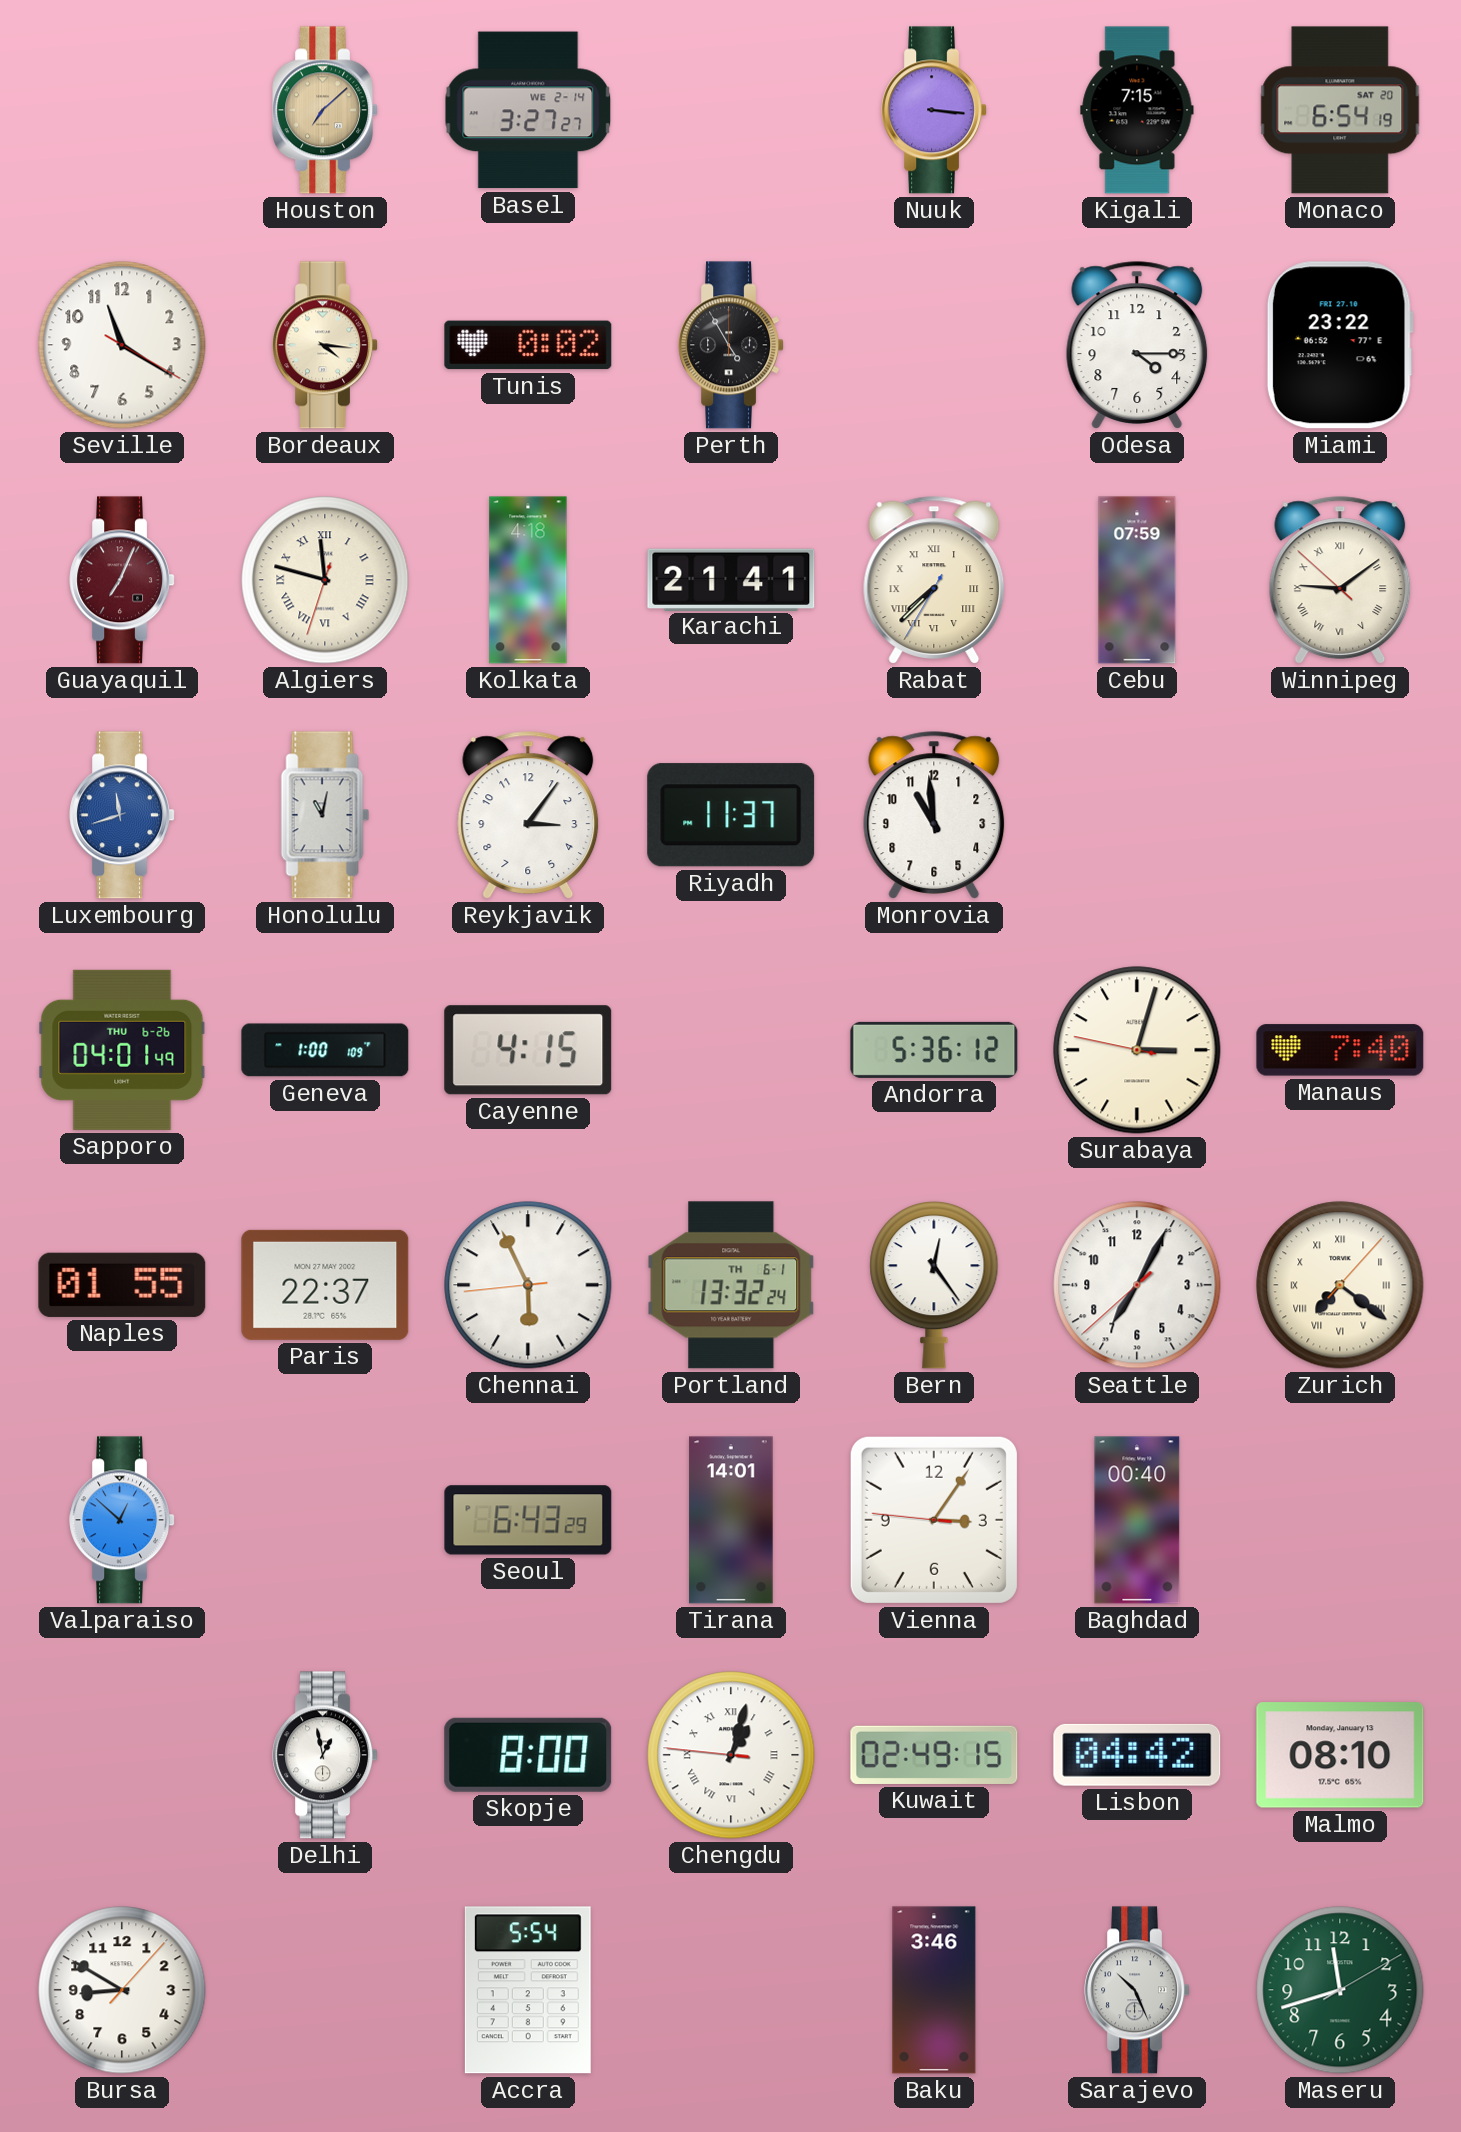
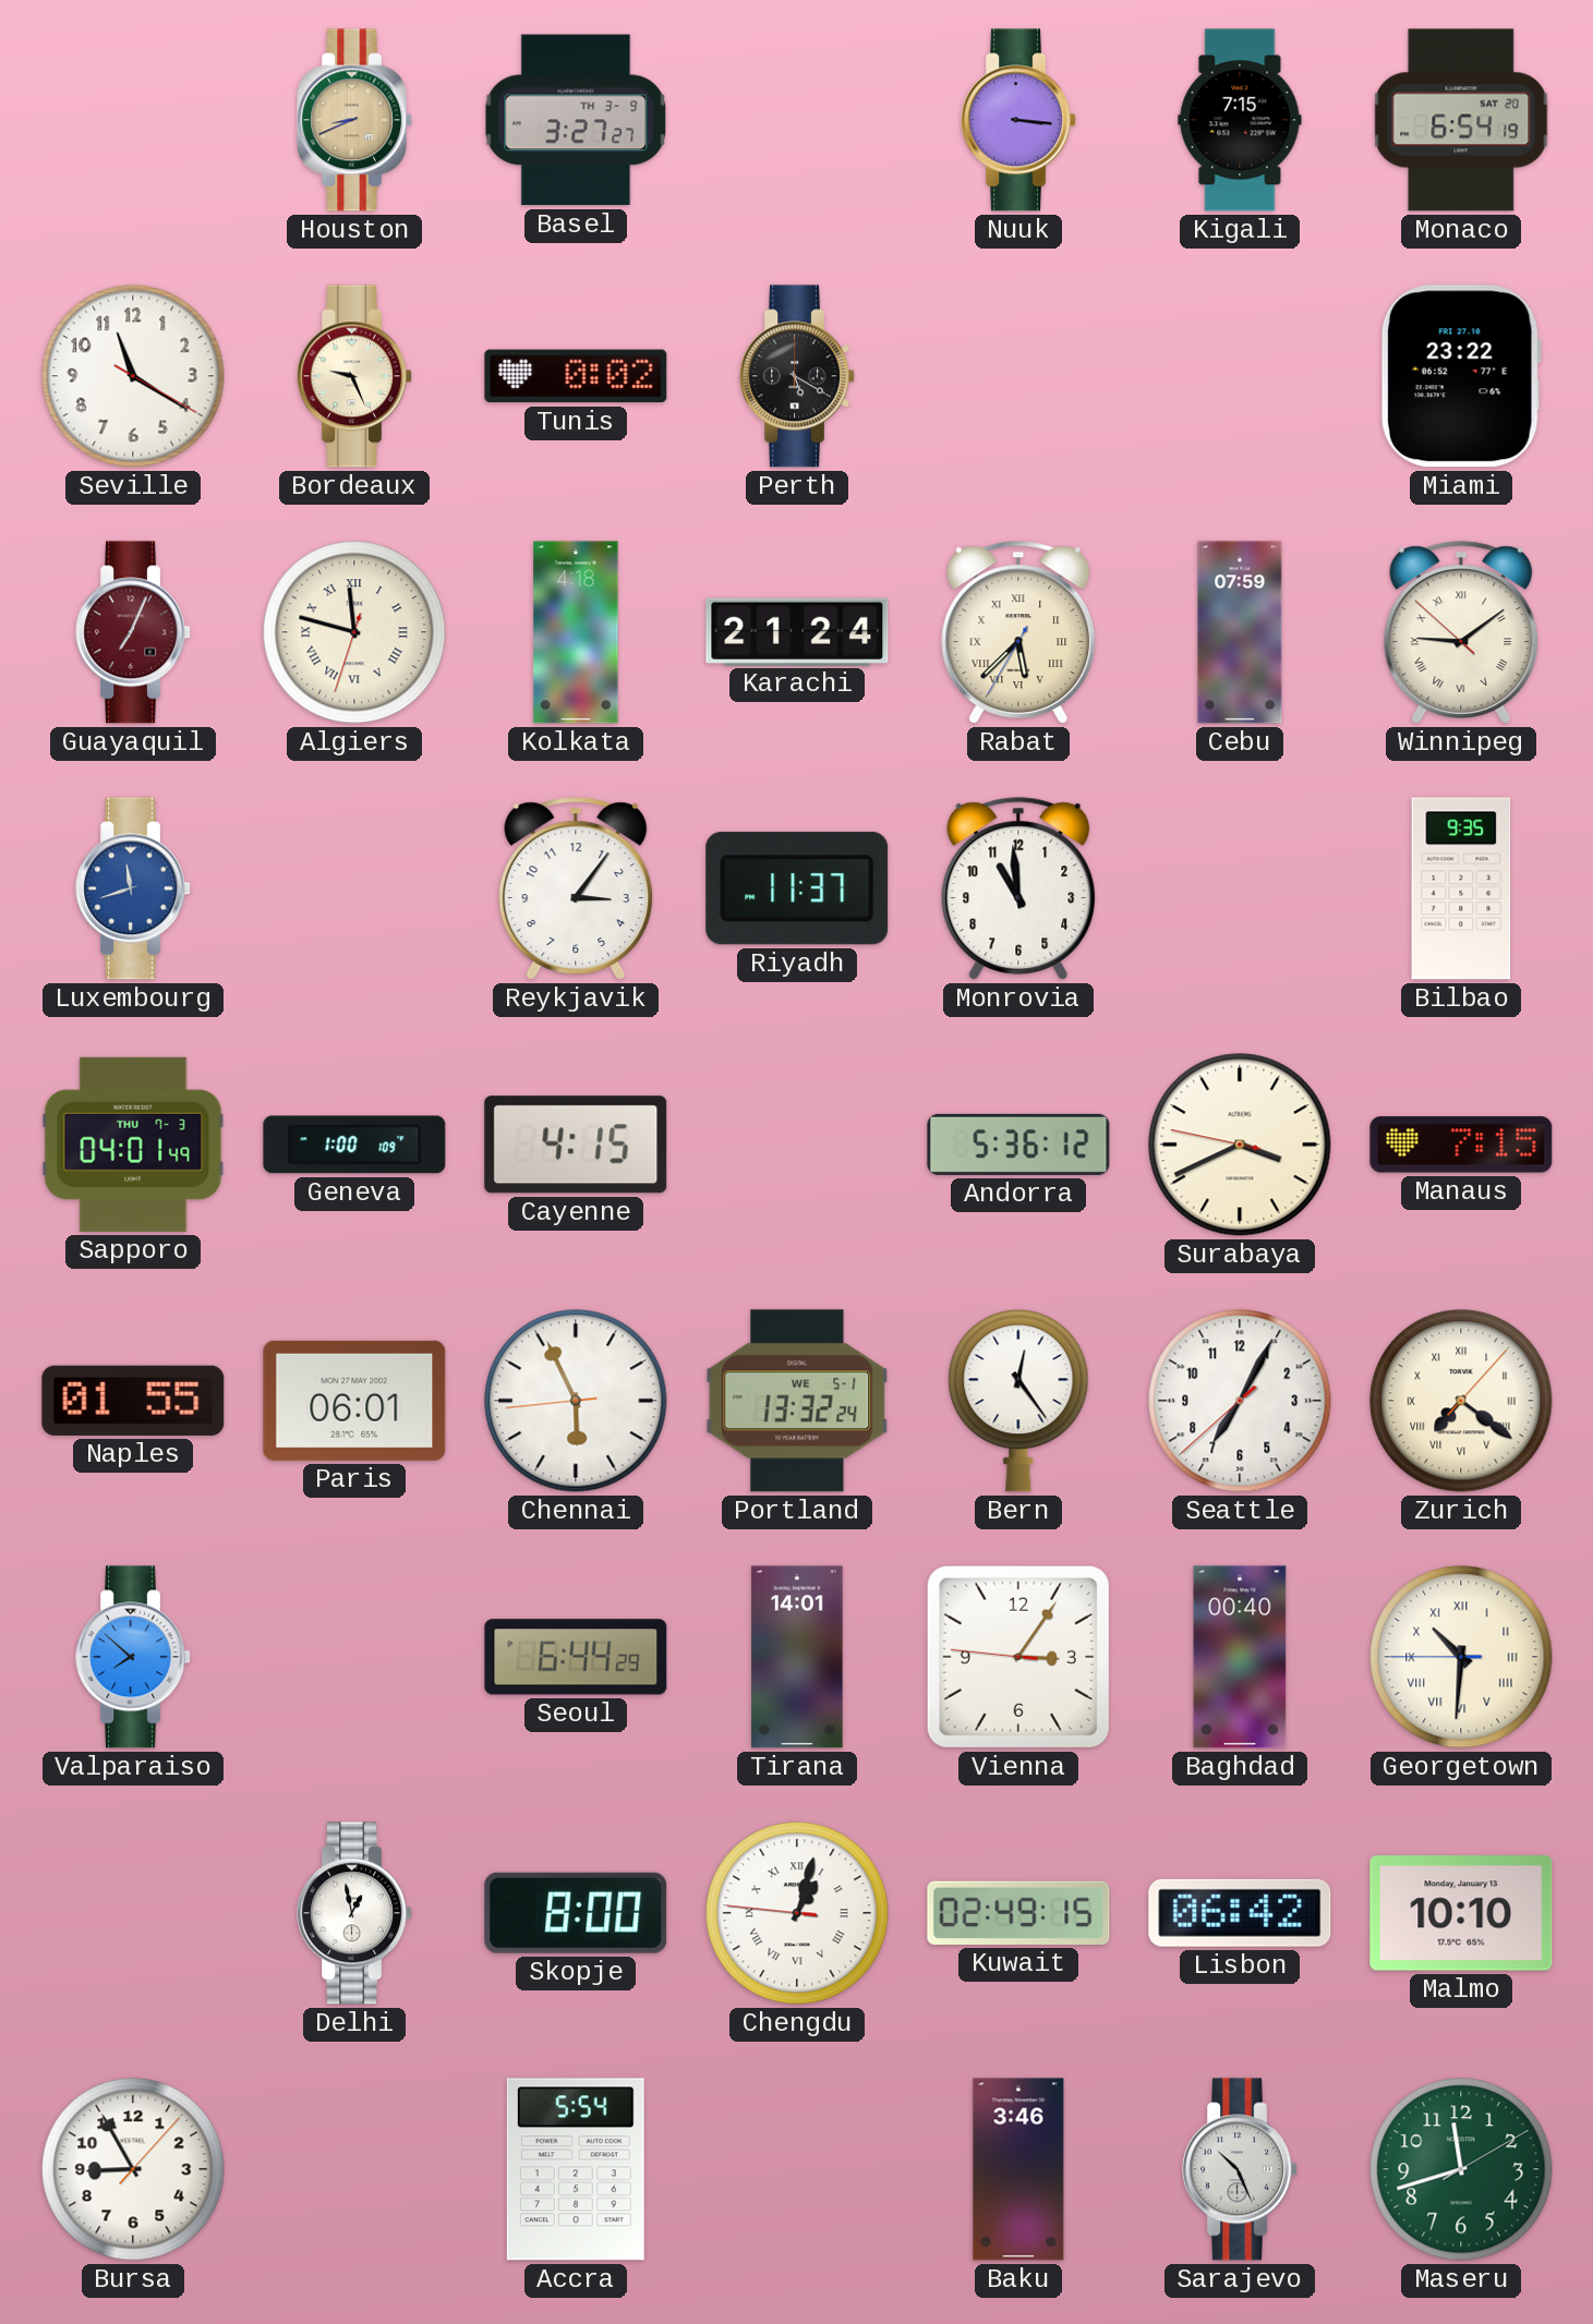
Houston: 7:08 -> 8:41
Basel date: WE 2-14 -> TH 3-9
Bordeaux: 4:16 -> 9:26
Perth: 4:55 -> 5:20
Odesa: 4:15 -> none
Karachi: 21:41 -> 21:24
Rabat: 7:37 -> 5:37
Honolulu: 11:02 -> none
Bilbao: none -> 9:35
Sapporo date: THU 6-26 -> THU 7-3
Surabaya: 3:02 -> 3:40
Manaus: 7:40 -> 7:15
Paris: 22:37 -> 06:01
Portland date: TH 6-1 -> WE 5-1
Valparaiso: 12:52 -> 7:52
Seoul: 6:43 -> 6:44
Georgetown: none -> 10:30
Lisbon: 04:42 -> 06:42
Malmo: 08:10 -> 10:10
Bursa: 8:50 -> 8:55
